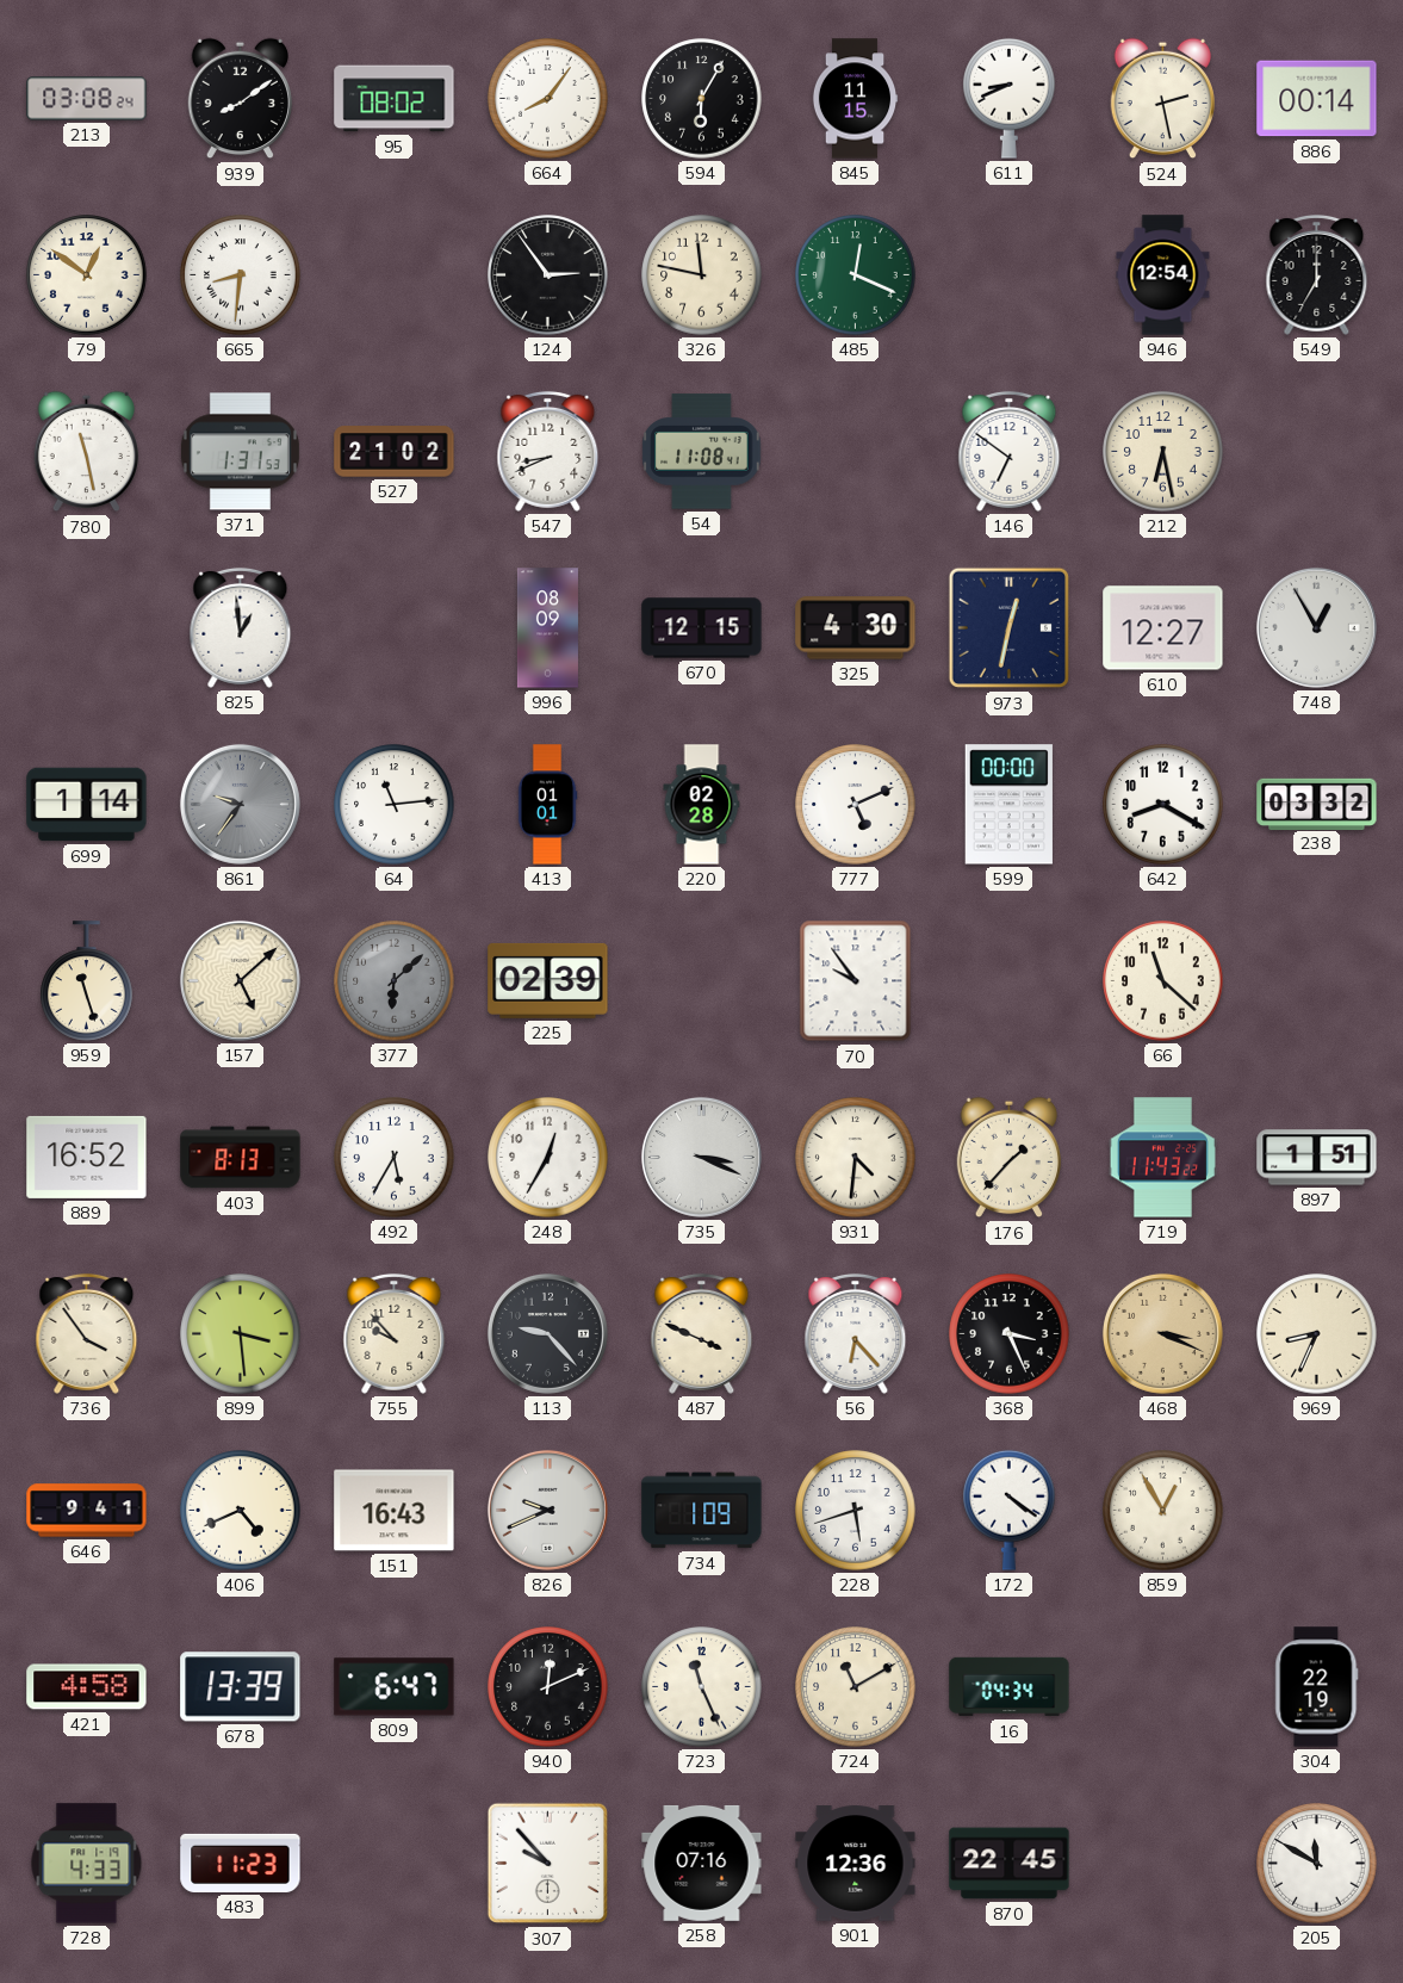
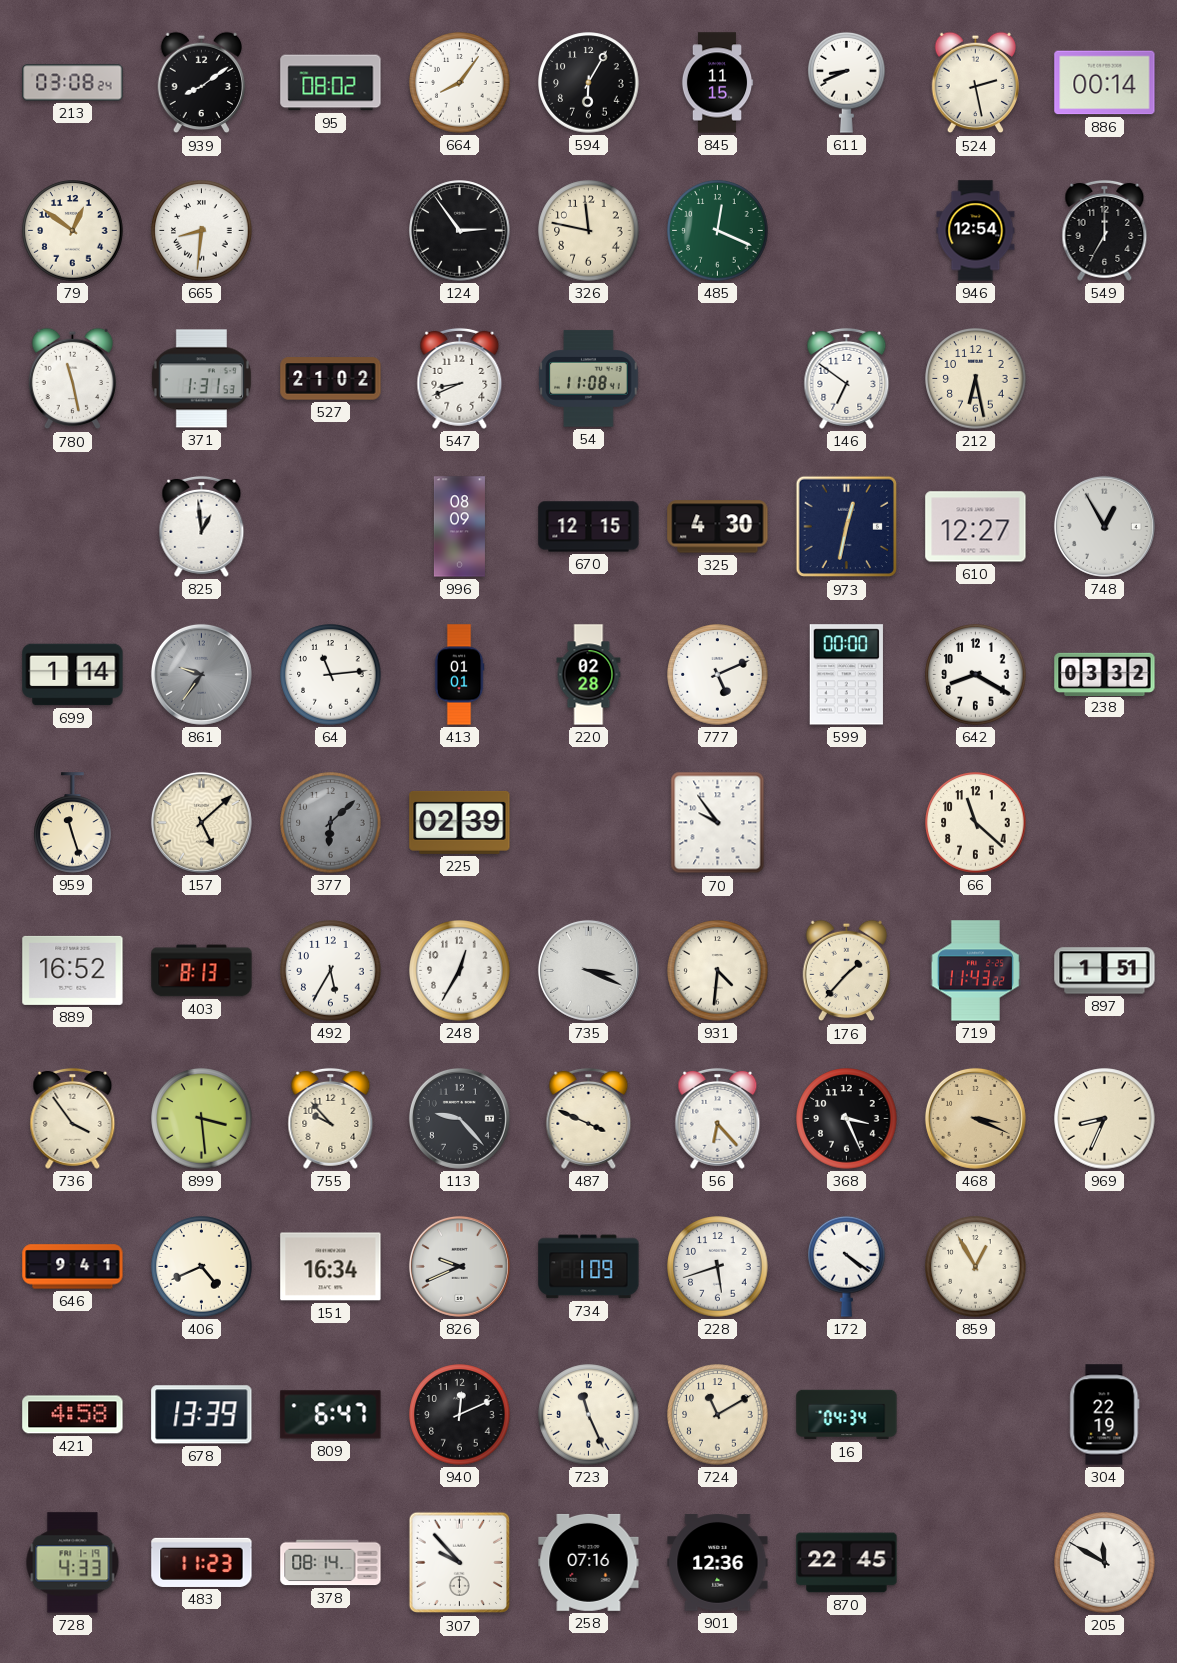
151: 16:43 -> 16:34
378: none -> 08:14
